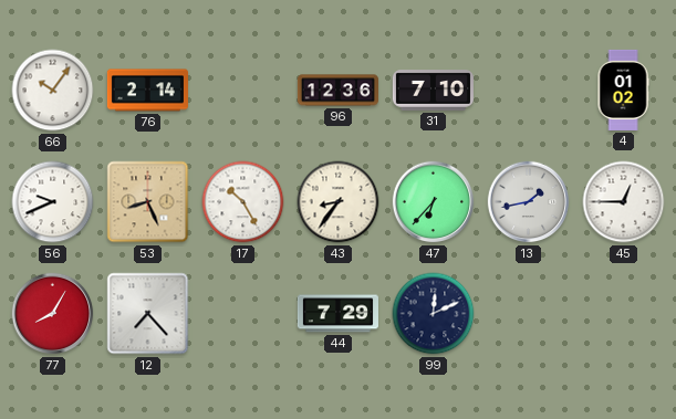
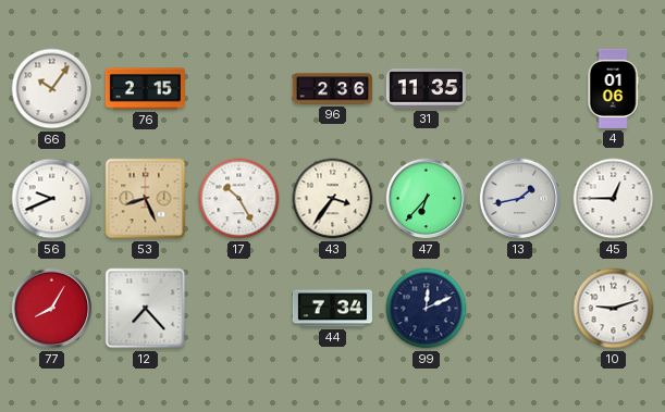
76: 2:14 -> 2:15
96: 12:36 -> 2:36
31: 7:10 -> 11:35
4: 01:02 -> 01:06
43: 8:36 -> 3:36
44: 7:29 -> 7:34
10: none -> 9:12
